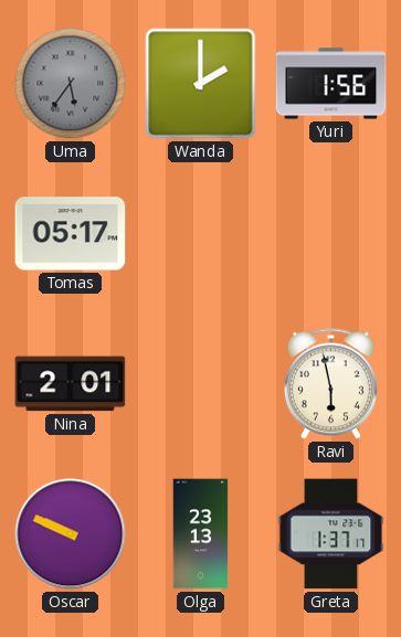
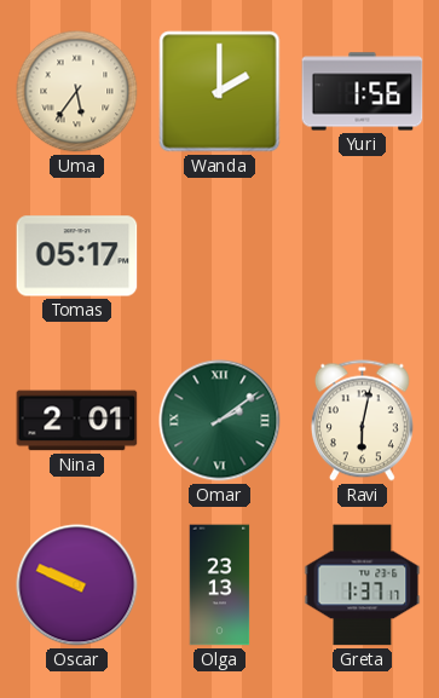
Uma dial: grey -> cream
Omar: none -> 2:09
Ravi: 5:58 -> 6:02
